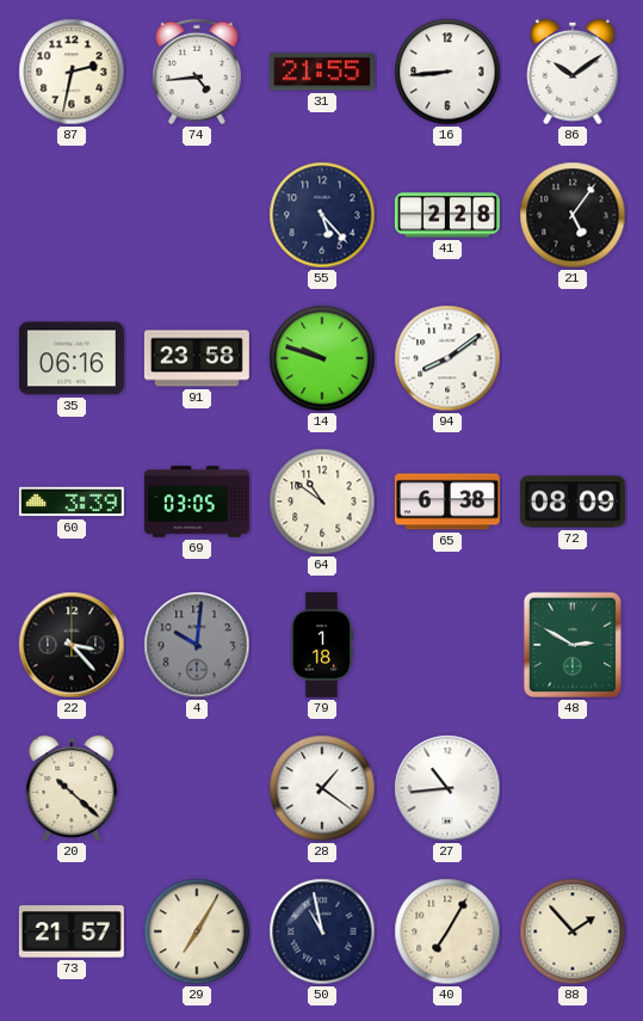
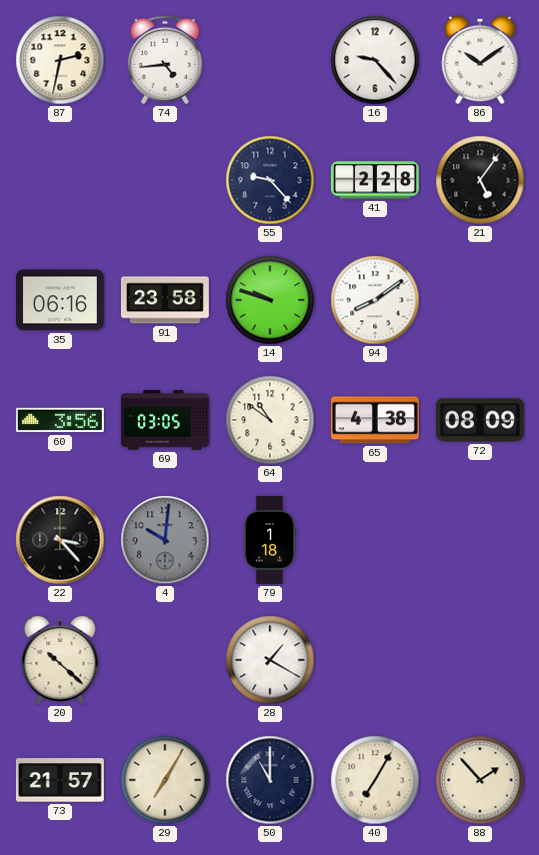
31: 21:55 -> none
16: 8:44 -> 9:23
55: 5:23 -> 9:23
60: 3:39 -> 3:56
65: 6:38 -> 4:38
48: 2:50 -> none
28: 1:21 -> 1:20
27: 10:44 -> none
50: 10:58 -> 11:00
